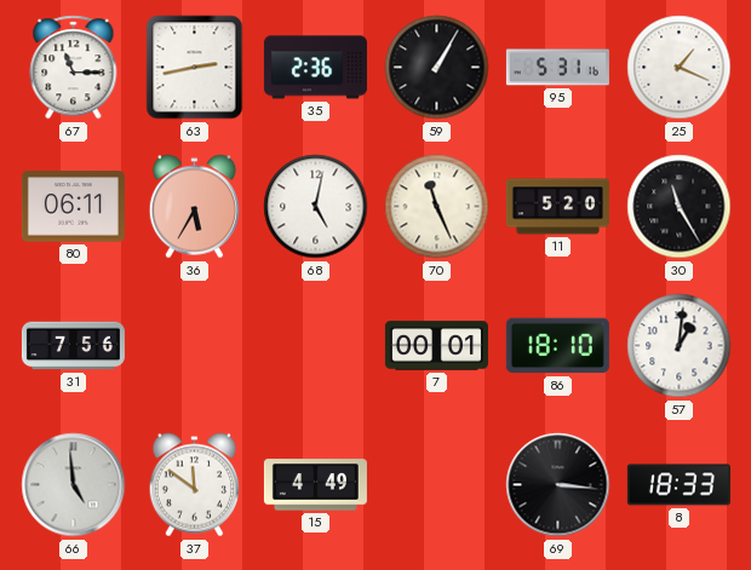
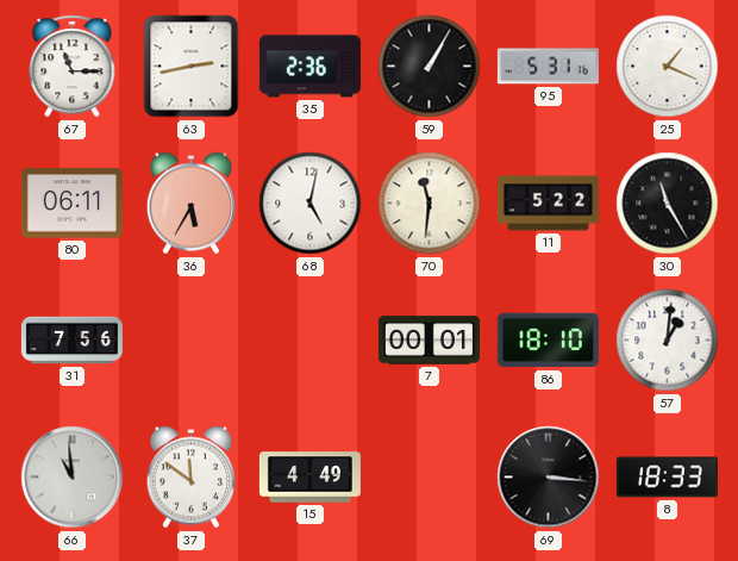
70: 11:26 -> 11:31
11: 5:20 -> 5:22
66: 4:59 -> 10:59
